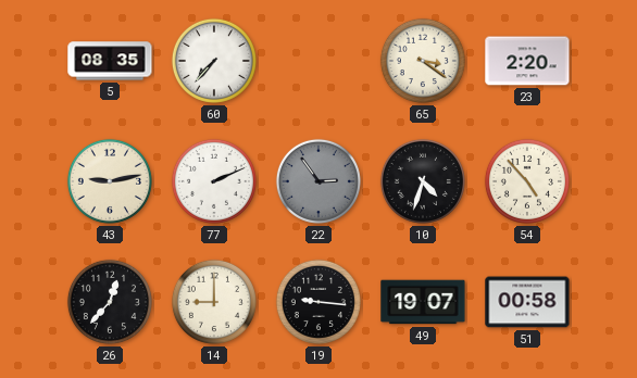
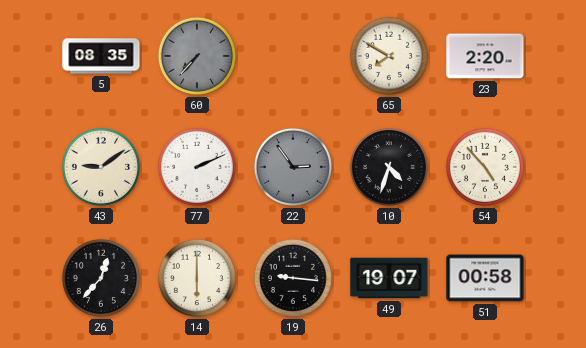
60 dial: white -> grey
65: 3:21 -> 7:50
43: 9:13 -> 9:09
14: 9:00 -> 6:00
